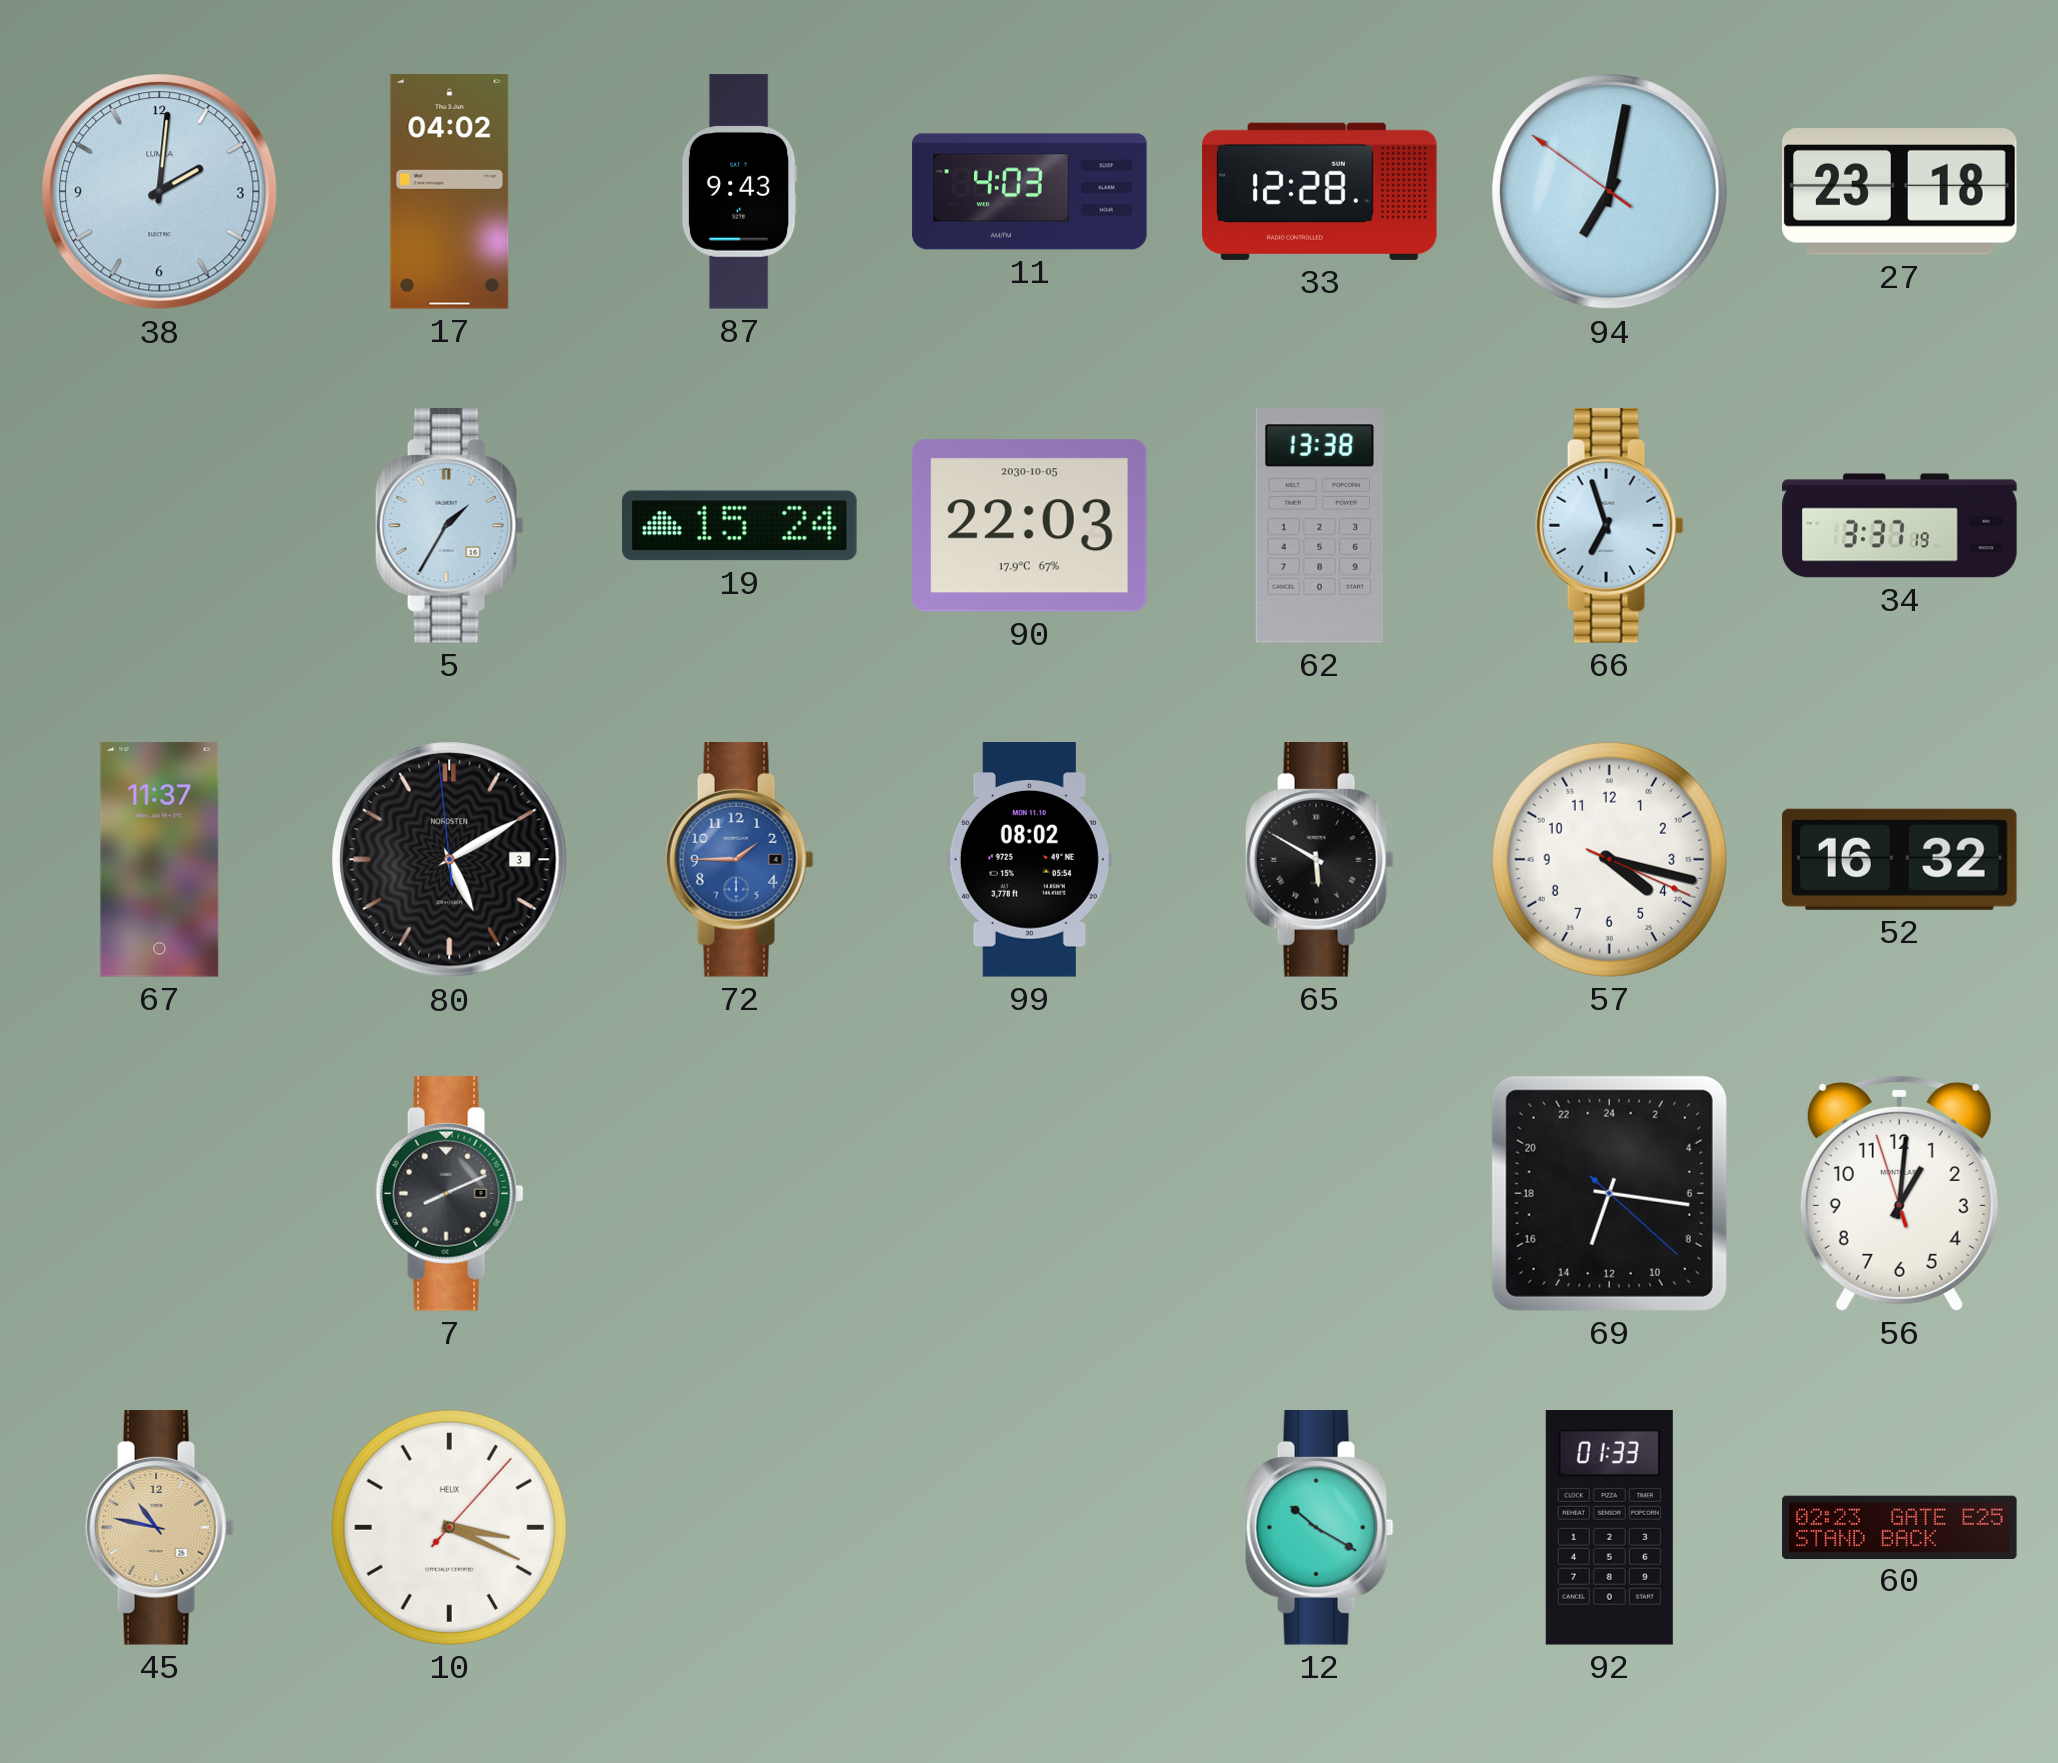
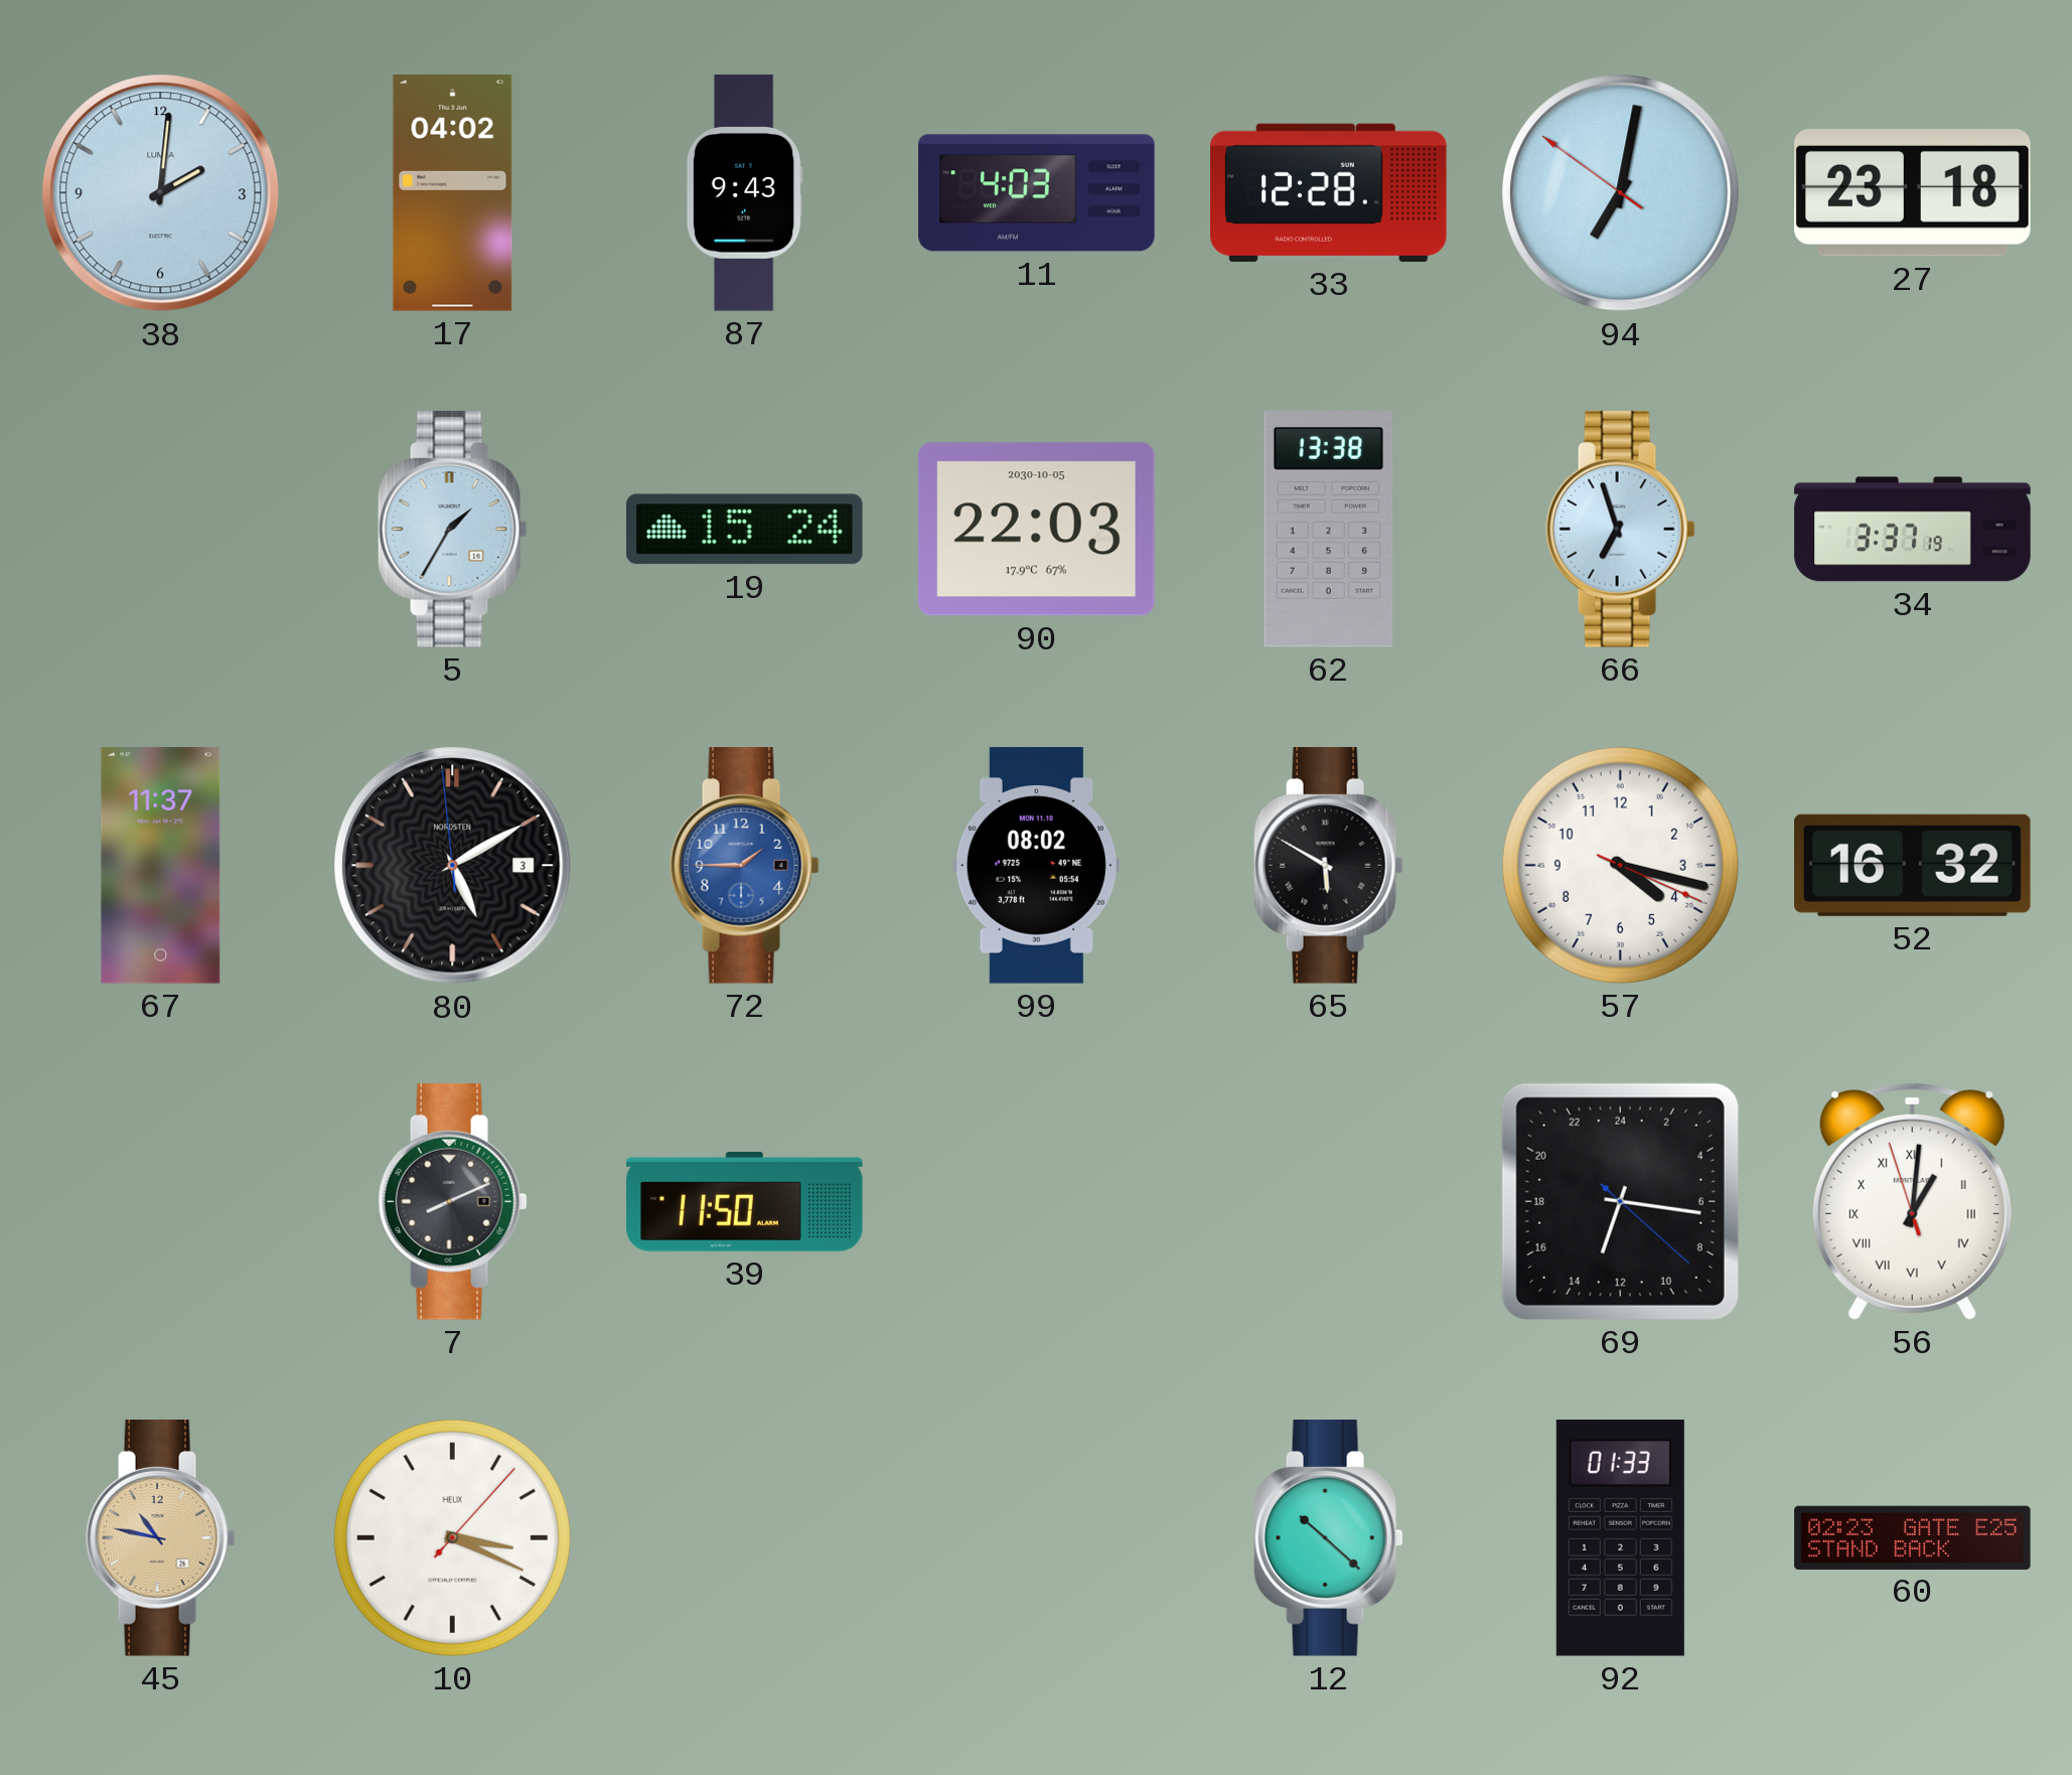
39: none -> 11:50
56 numerals: Arabic -> Roman
12: 10:20 -> 10:22
